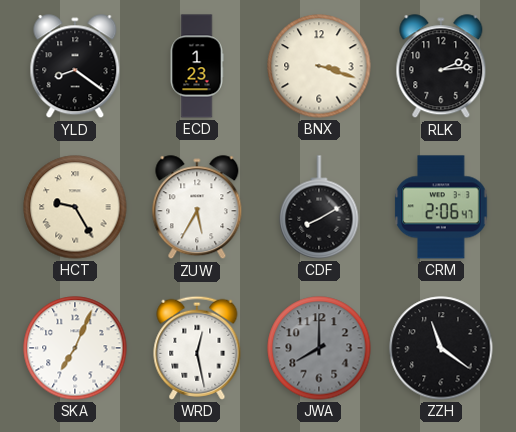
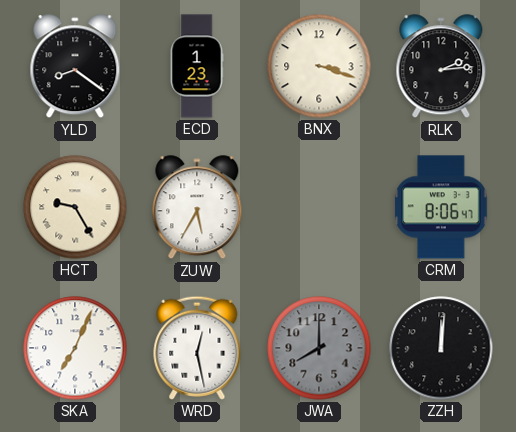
CDF: 8:10 -> none
CRM: 2:06 -> 8:06
ZZH: 11:21 -> 12:01
